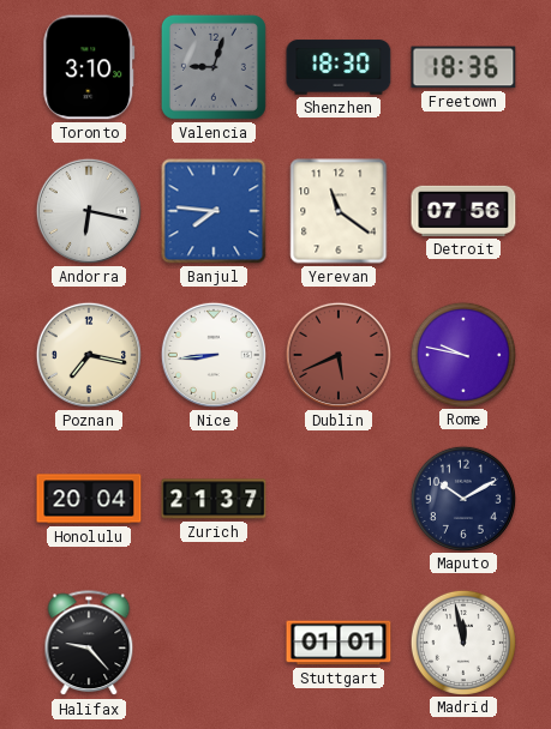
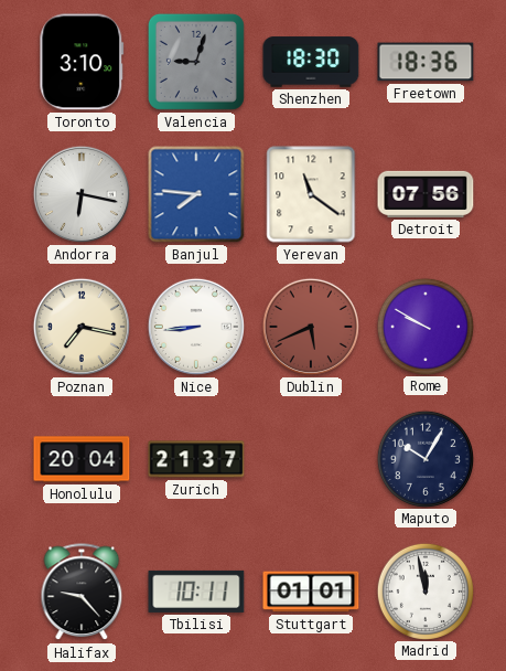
Rome: 9:47 -> 9:50
Maputo: 10:10 -> 10:05
Tbilisi: none -> 10:11
